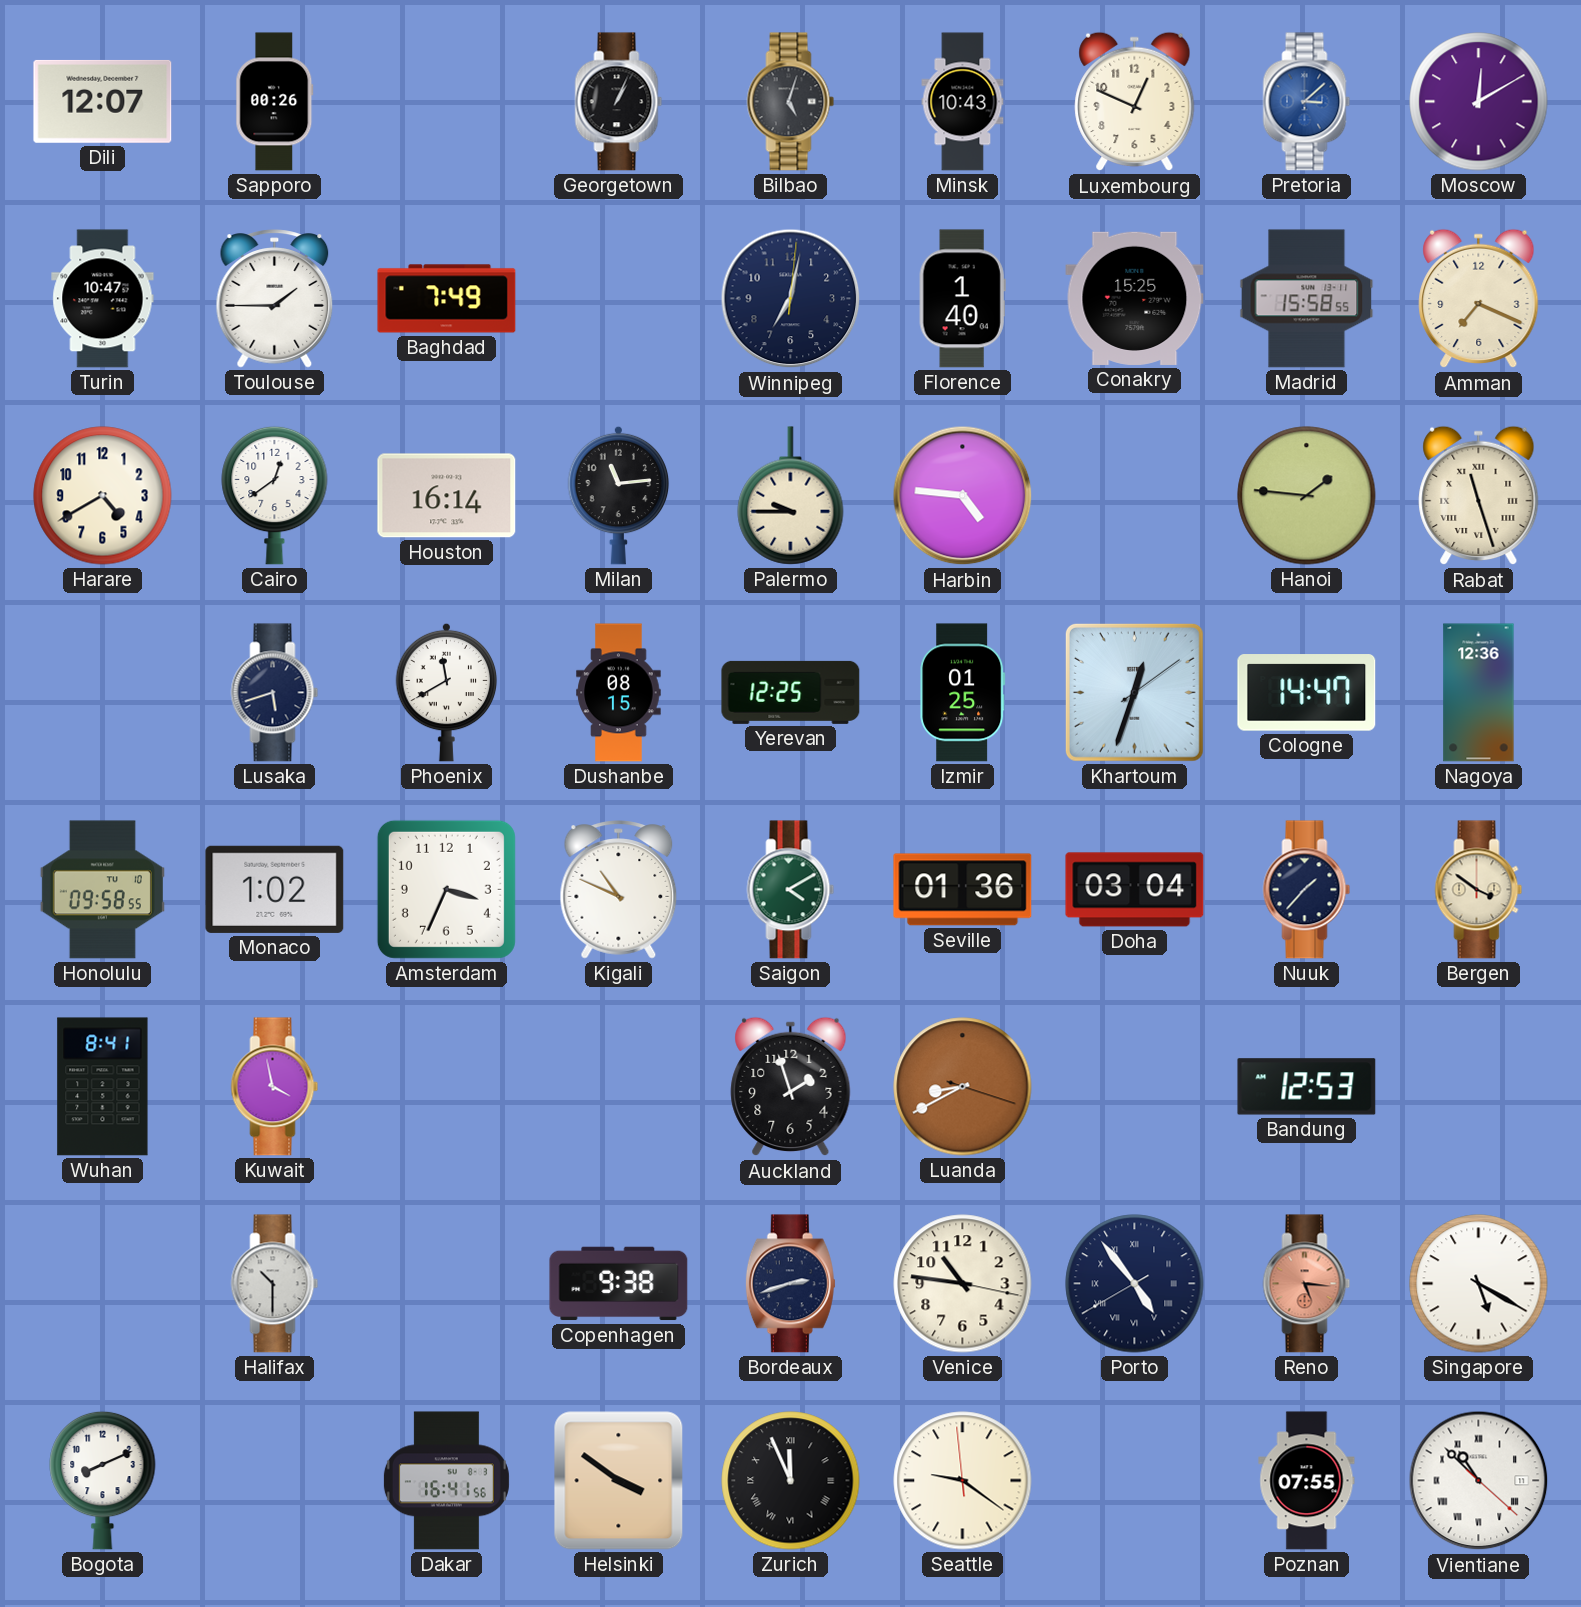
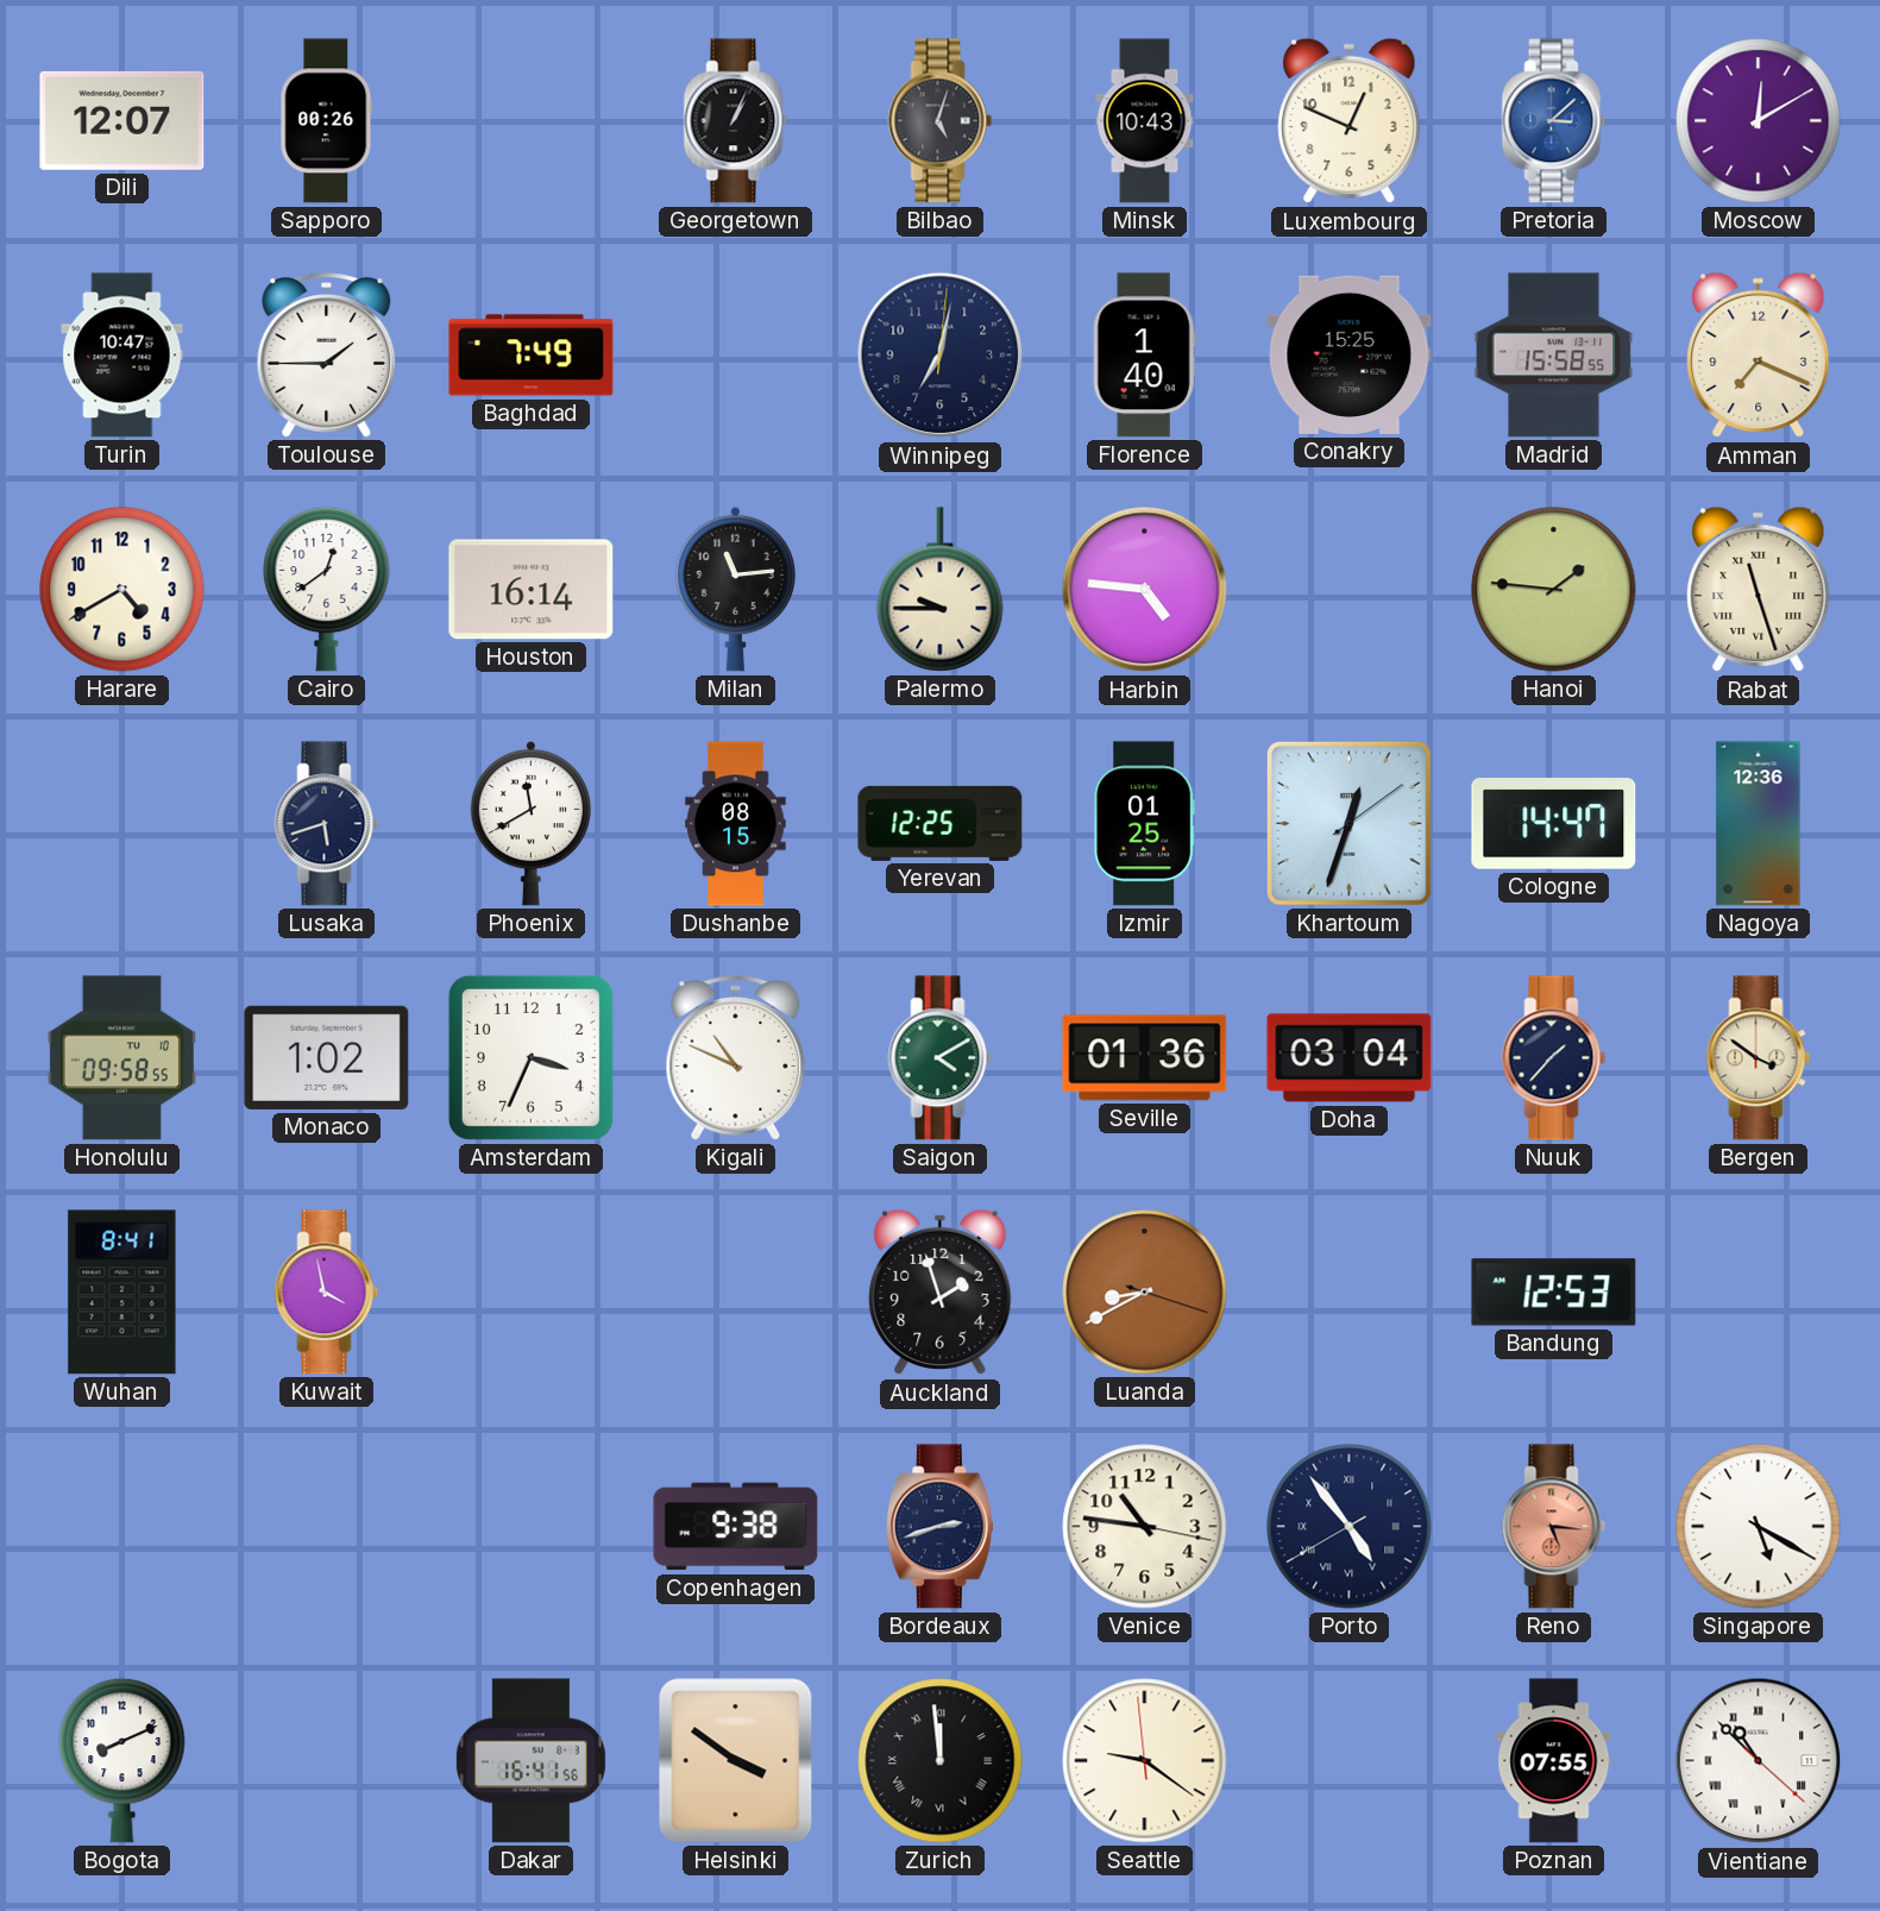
Halifax: 10:30 -> none
Zurich: 11:56 -> 11:59
